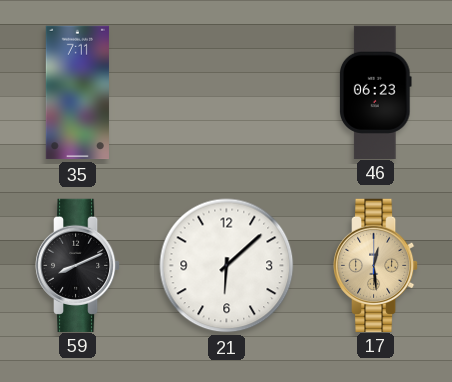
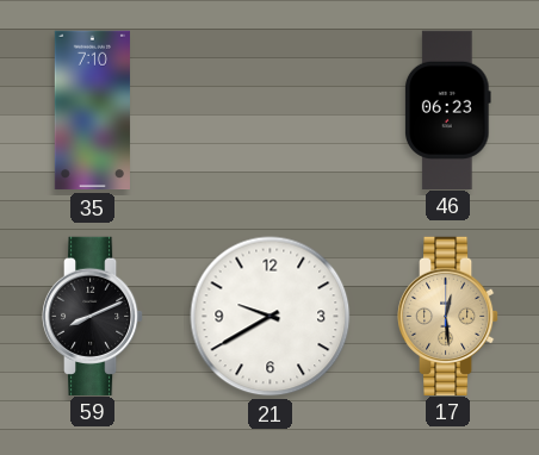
35: 7:11 -> 7:10
21: 6:08 -> 9:40
